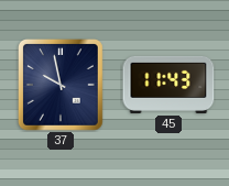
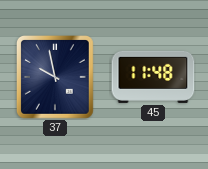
45: 11:43 -> 11:48
